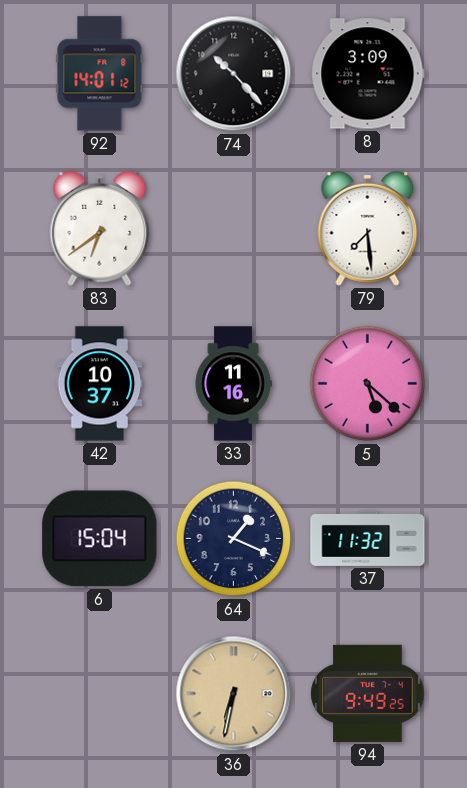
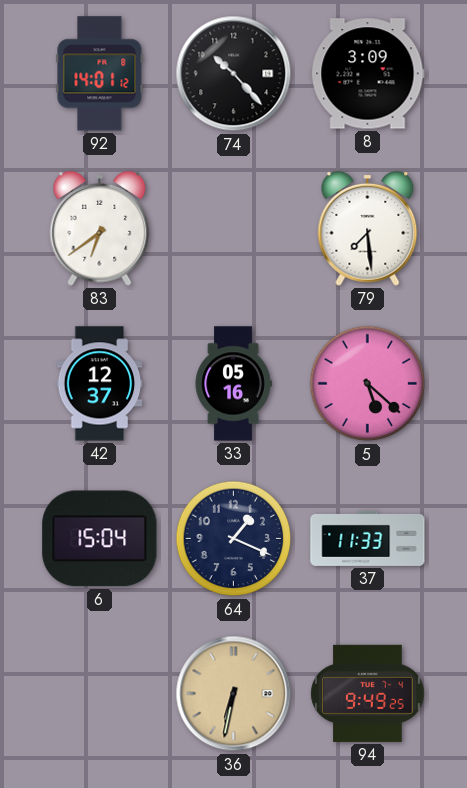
42: 10:37 -> 12:37
33: 11:16 -> 05:16
37: 11:32 -> 11:33
